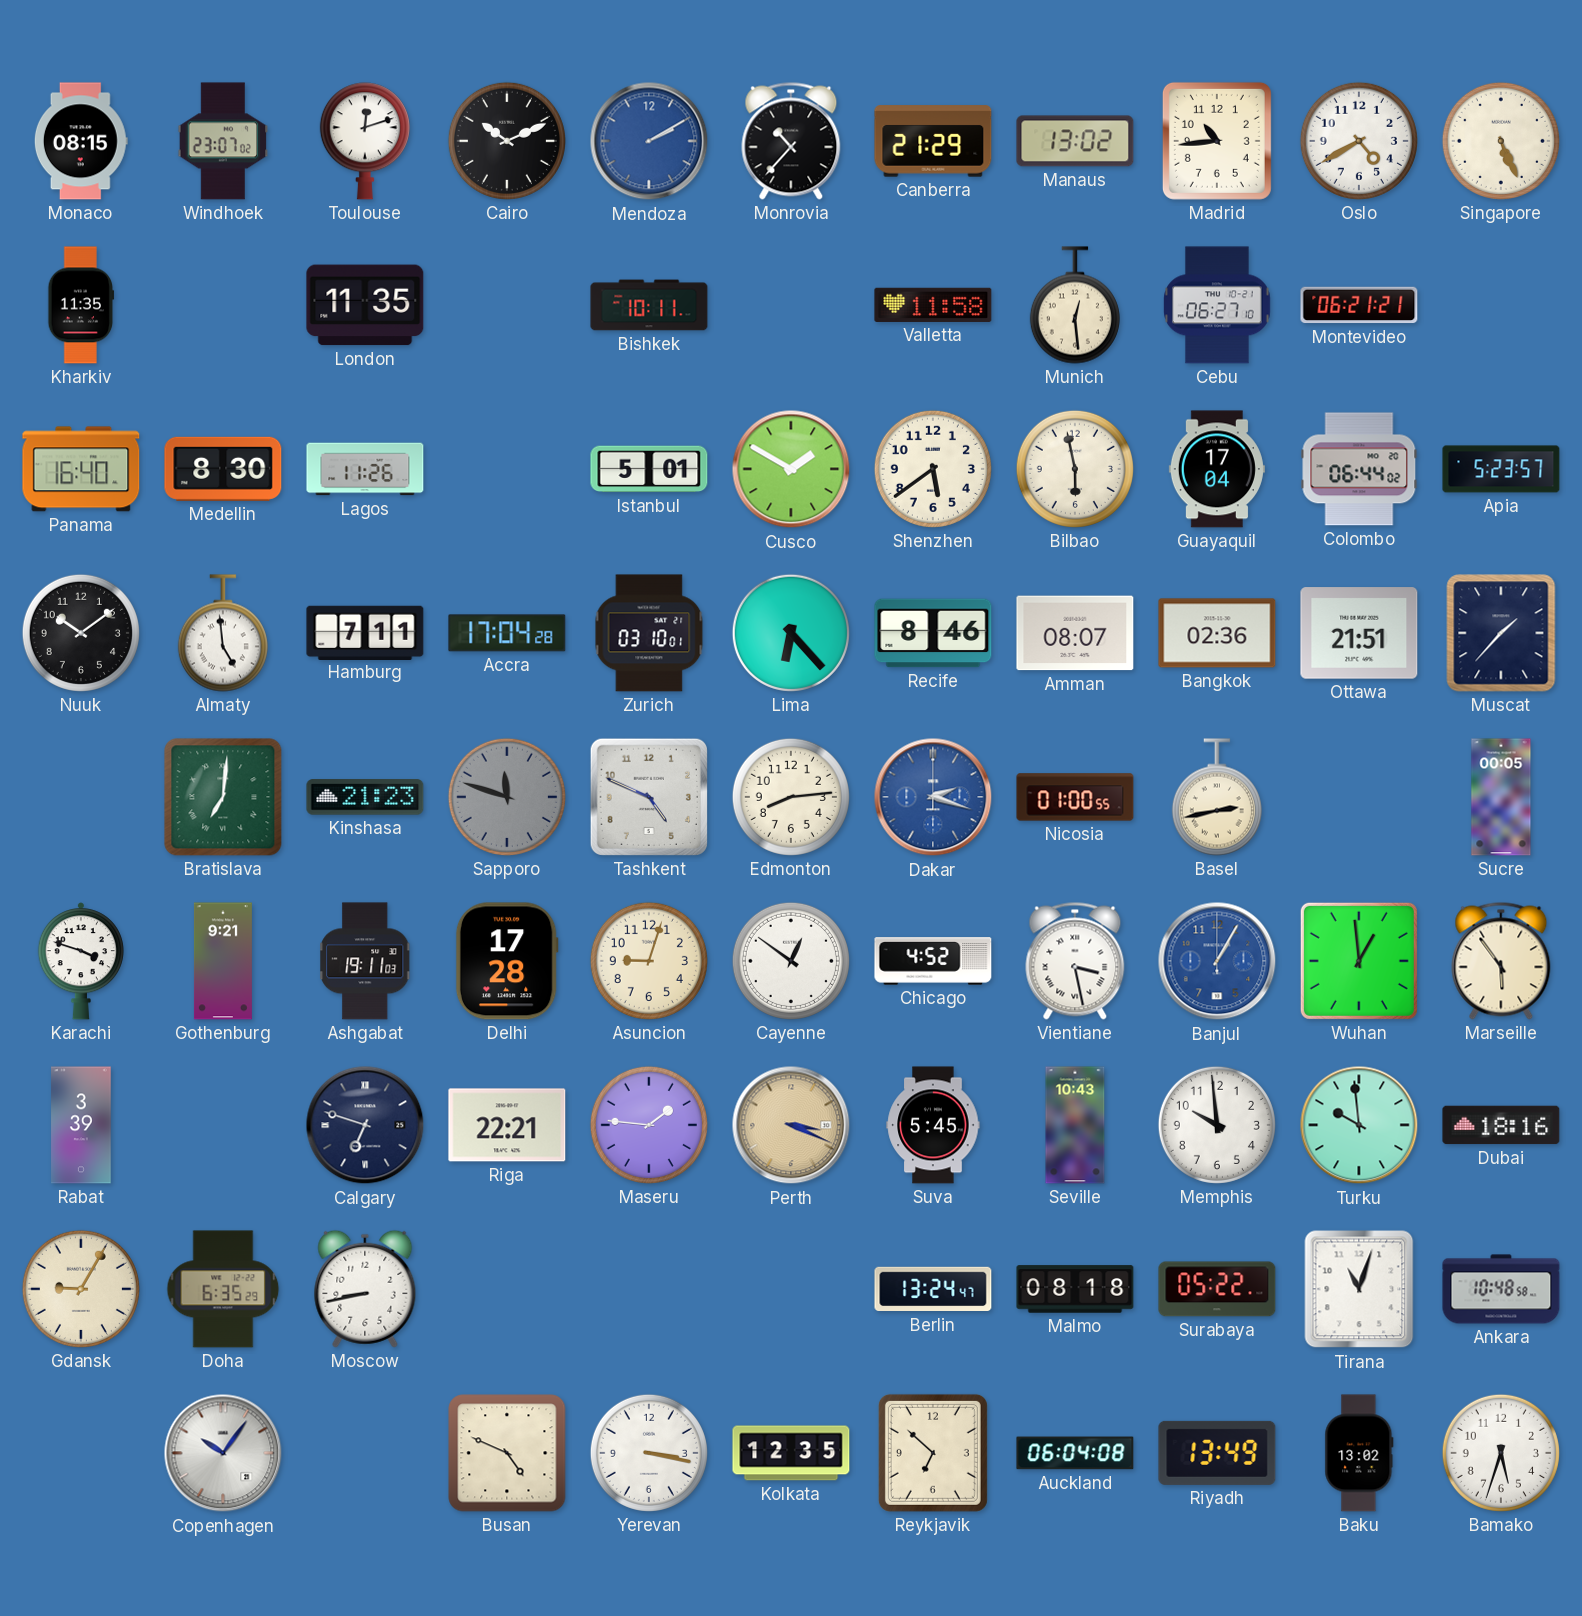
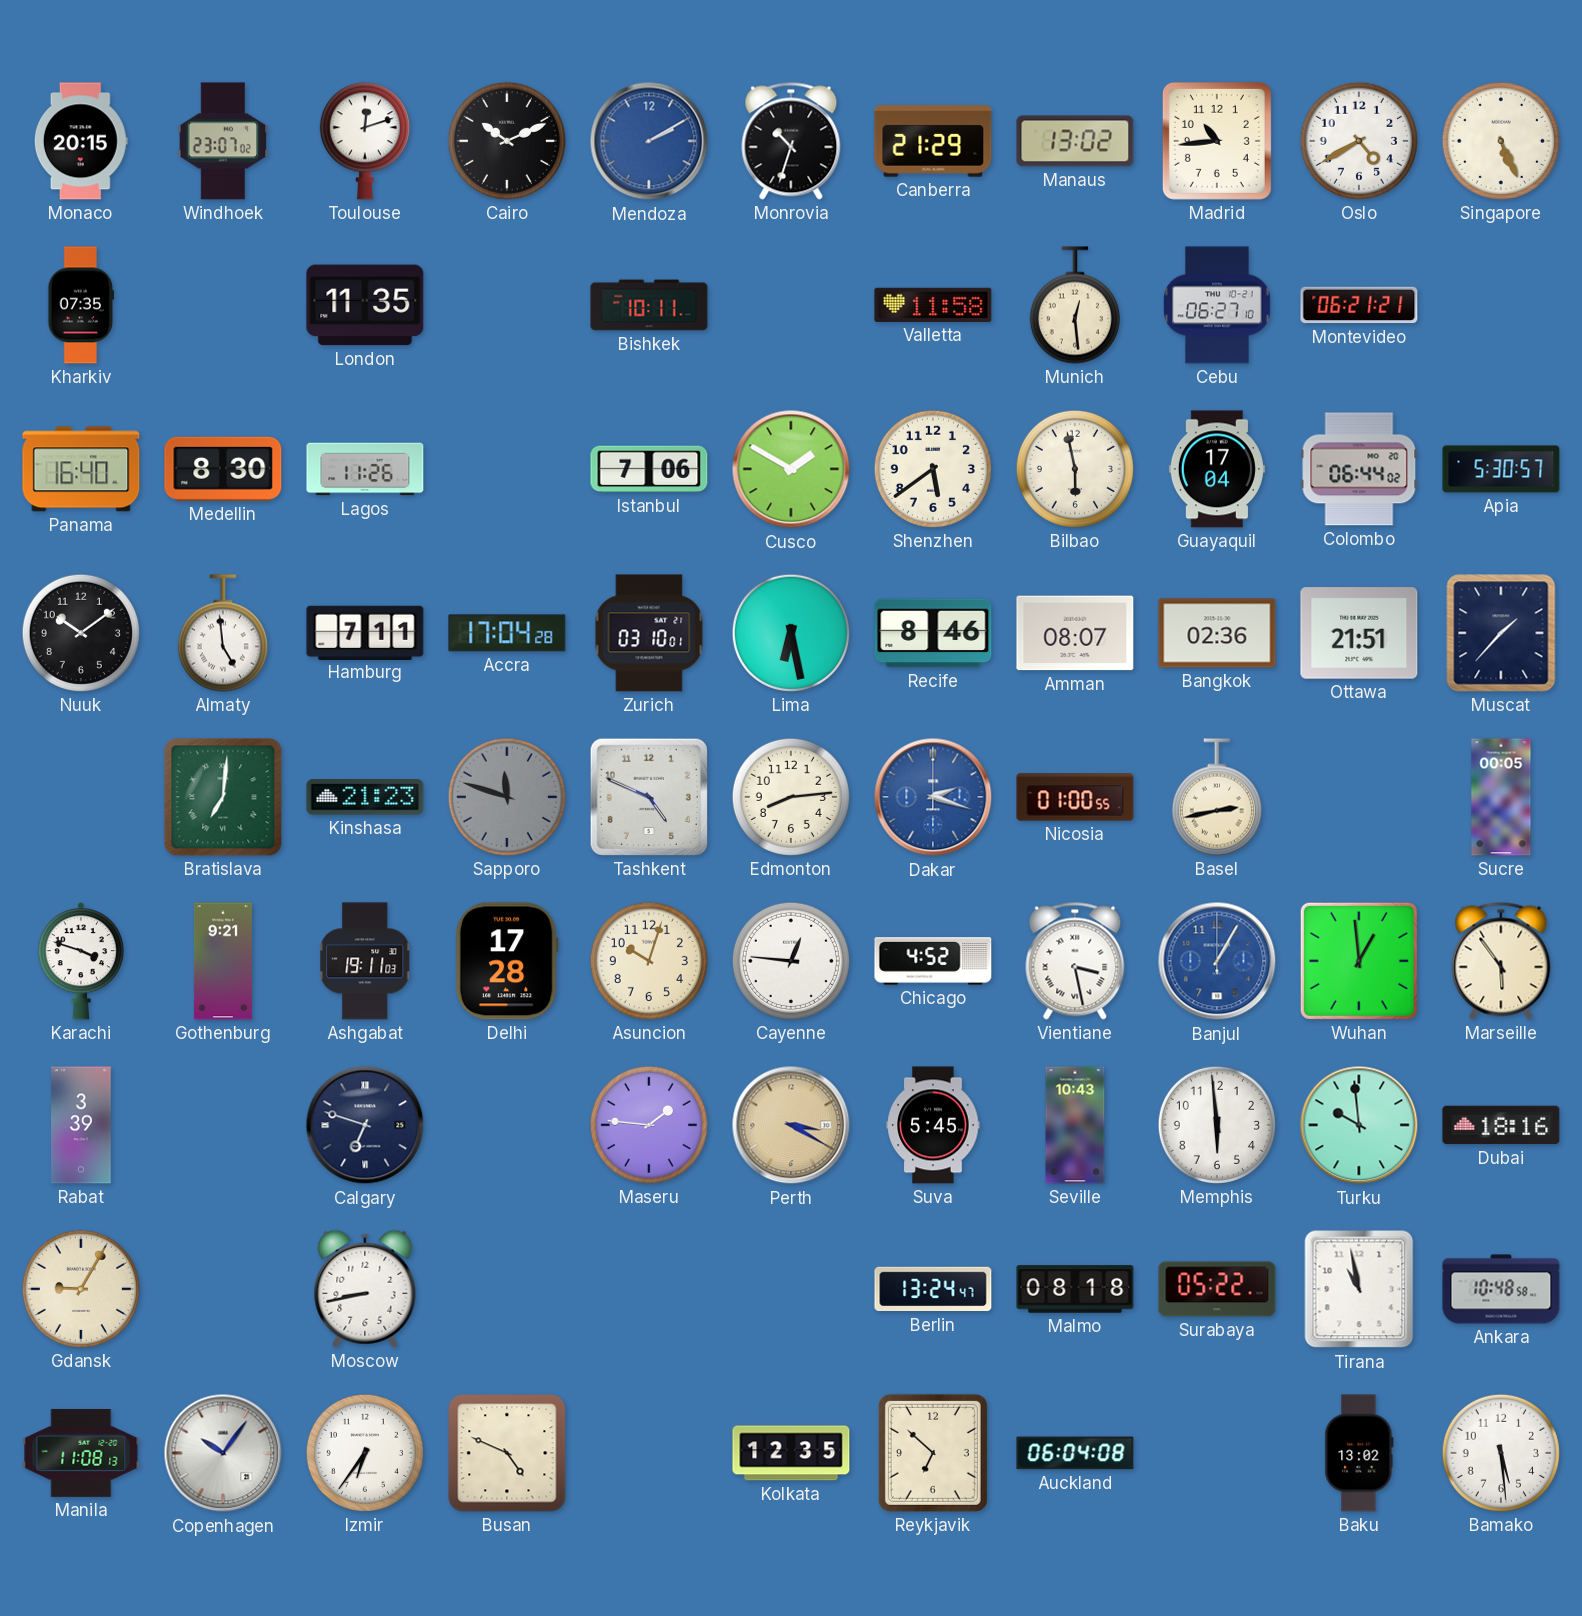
Monaco: 08:15 -> 20:15
Monrovia: 10:37 -> 10:33
Kharkiv: 11:35 -> 07:35
Istanbul: 5:01 -> 7:06
Apia: 5:23 -> 5:30
Lima: 6:23 -> 6:28
Asuncion: 9:03 -> 10:03
Cayenne: 12:51 -> 12:46
Riga: 22:21 -> none
Perth: 3:19 -> 3:20
Memphis: 9:59 -> 5:59
Doha: 6:35 -> none
Tirana: 11:03 -> 10:58
Manila: none -> 11:08
Izmir: none -> 6:36
Yerevan: 3:17 -> none
Riyadh: 13:49 -> none
Bamako: 5:33 -> 5:29
